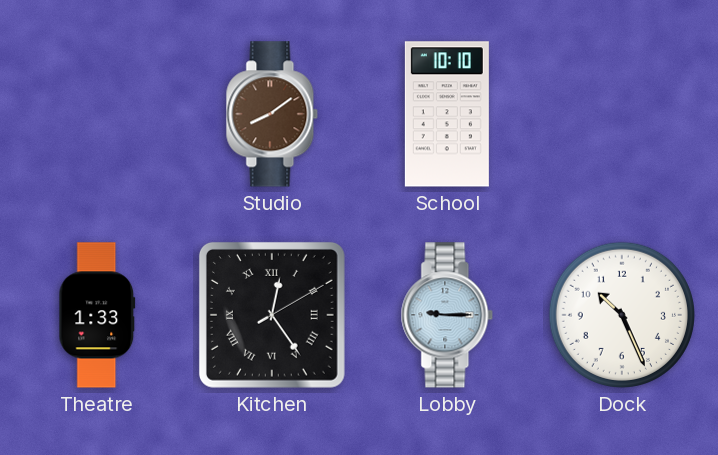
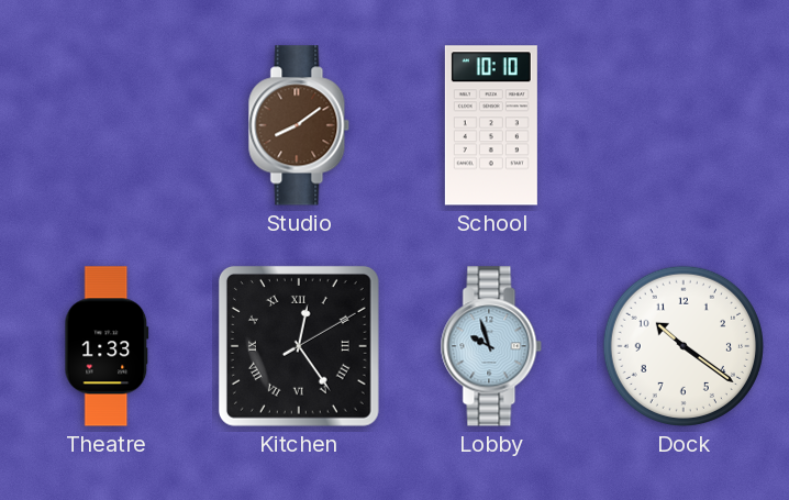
Lobby: 9:15 -> 9:57
Dock: 10:26 -> 10:21
